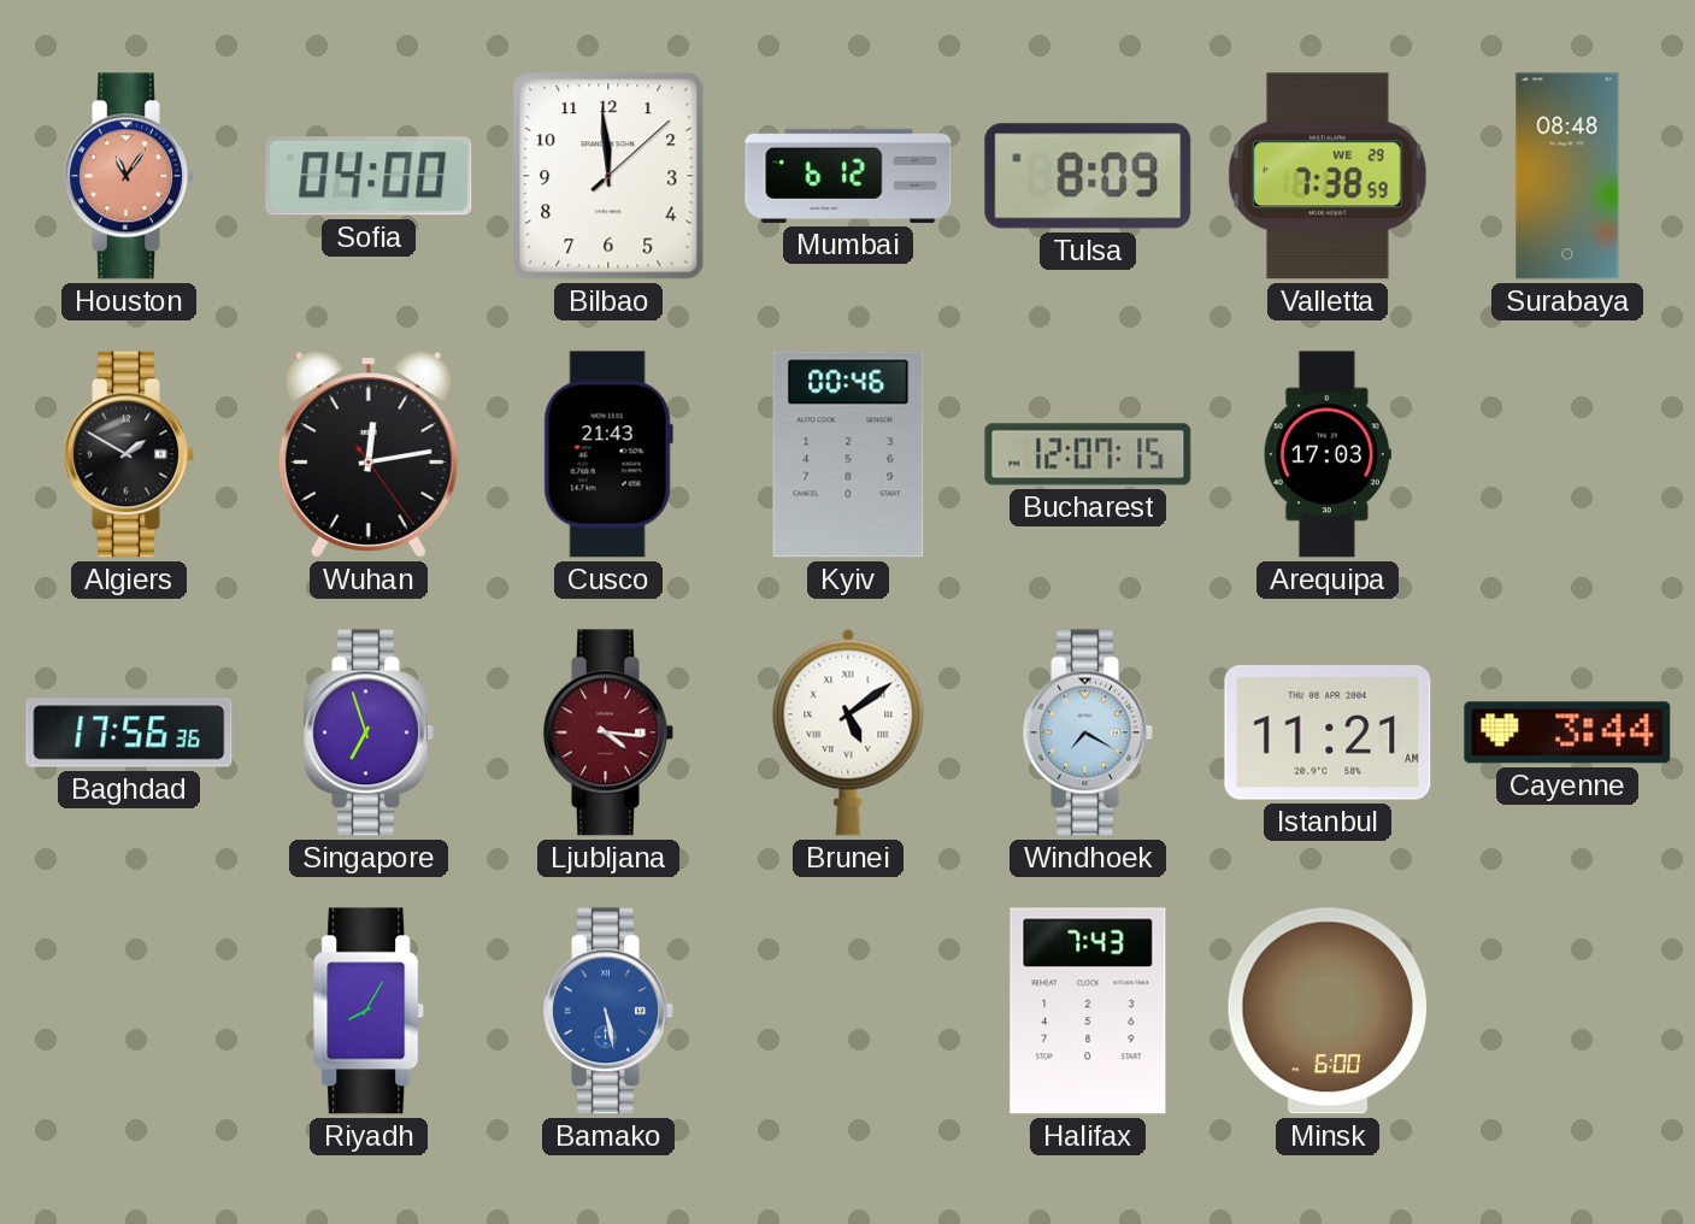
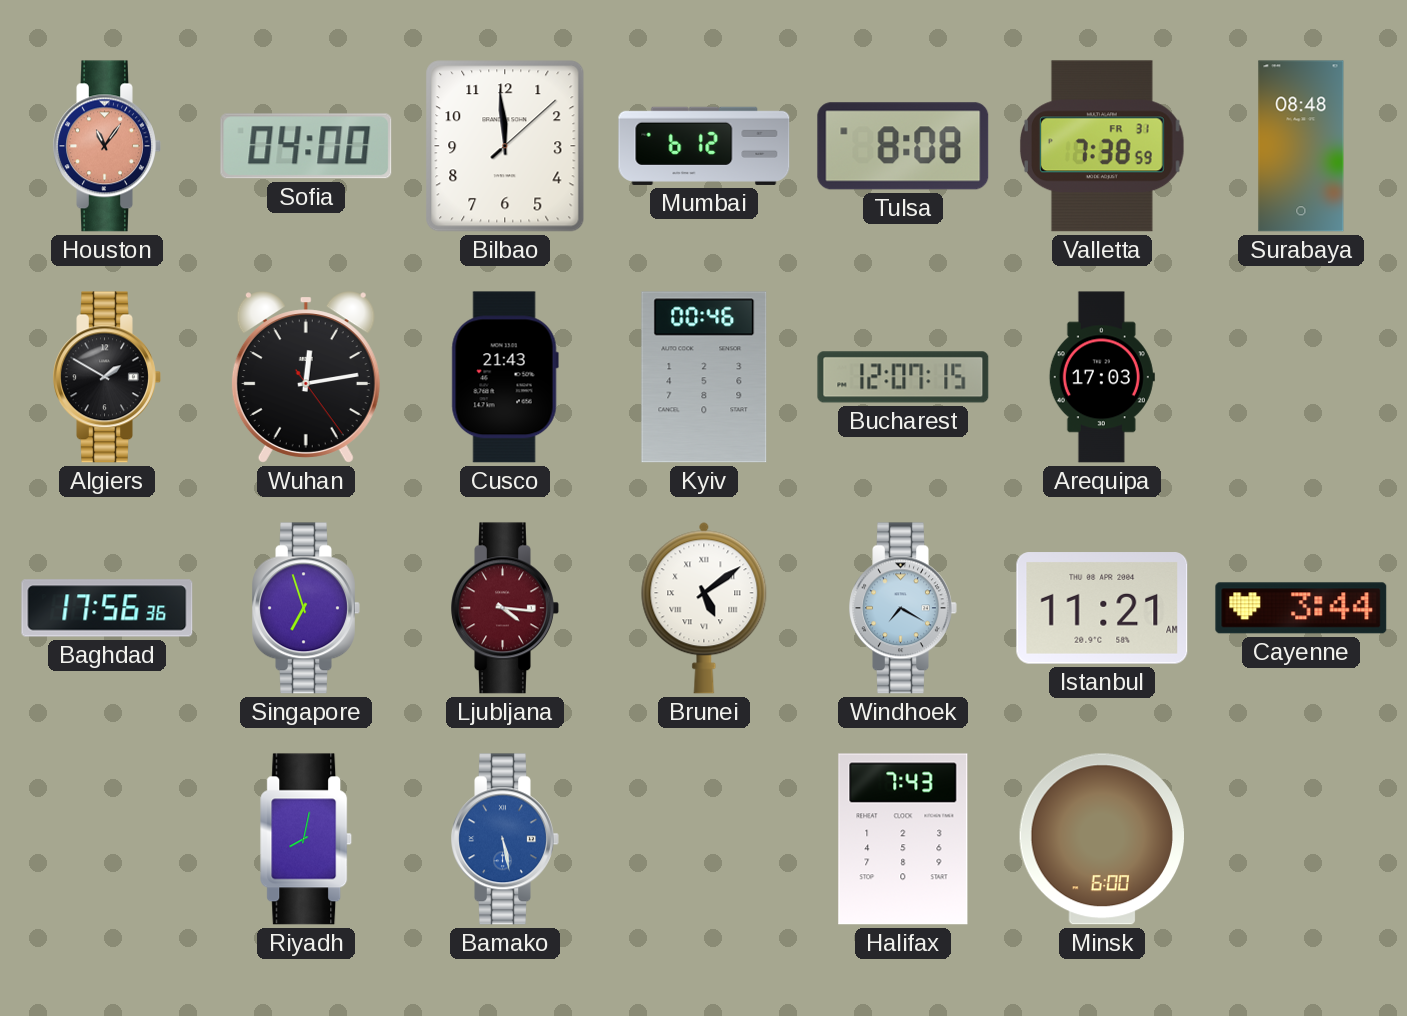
Tulsa: 8:09 -> 8:08
Valletta date: WE 29 -> FR 31
Riyadh: 8:05 -> 8:02
